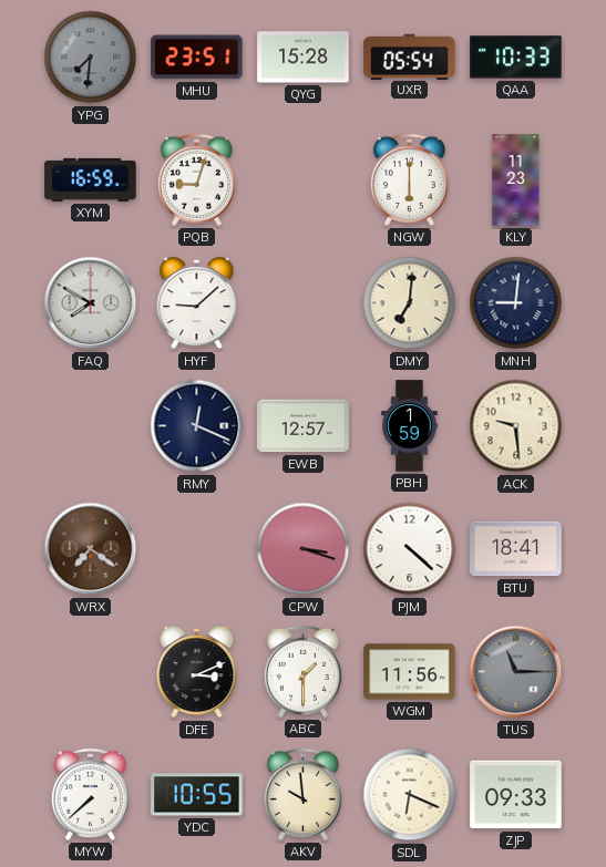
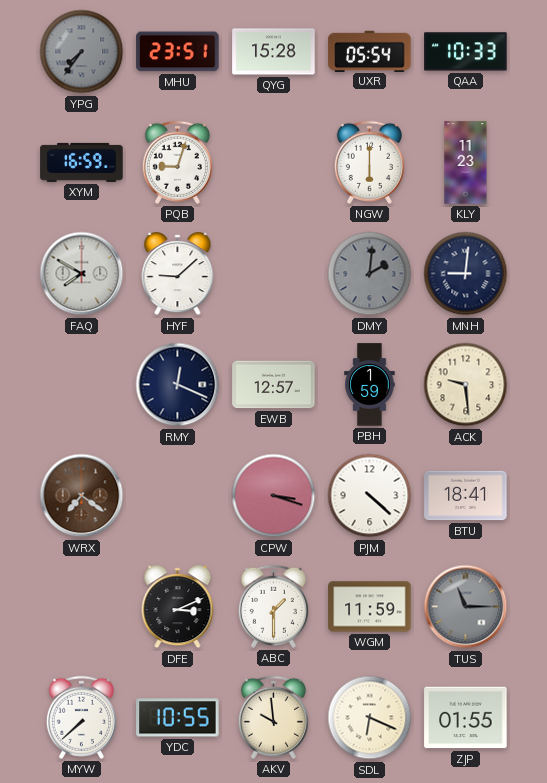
YPG: 7:31 -> 7:36
DMY: 7:01 -> 2:01
DMY dial: cream -> grey
WGM: 11:56 -> 11:59
ZJP: 09:33 -> 01:55
